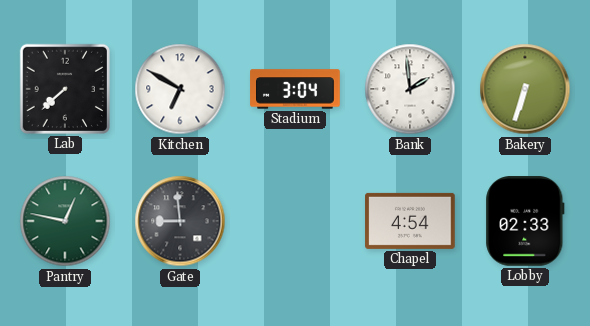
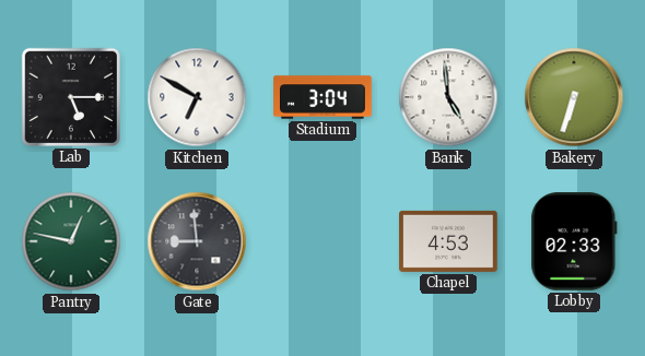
Lab: 7:38 -> 5:15
Bank: 1:59 -> 4:59
Chapel: 4:54 -> 4:53
